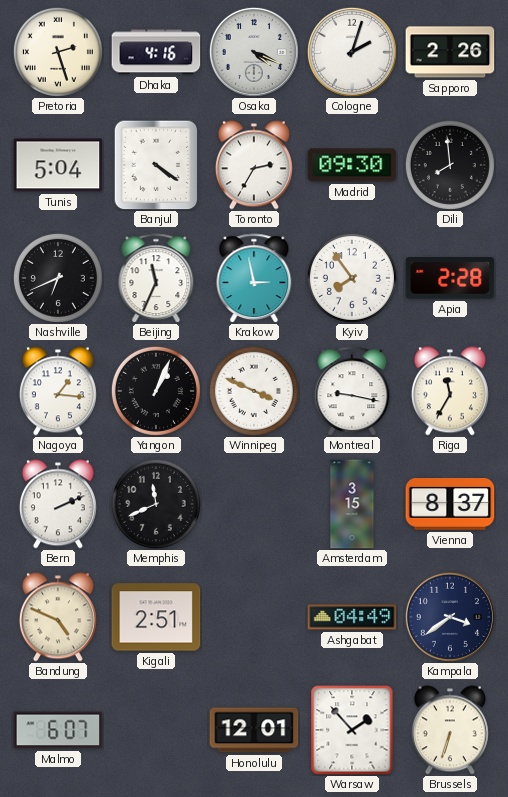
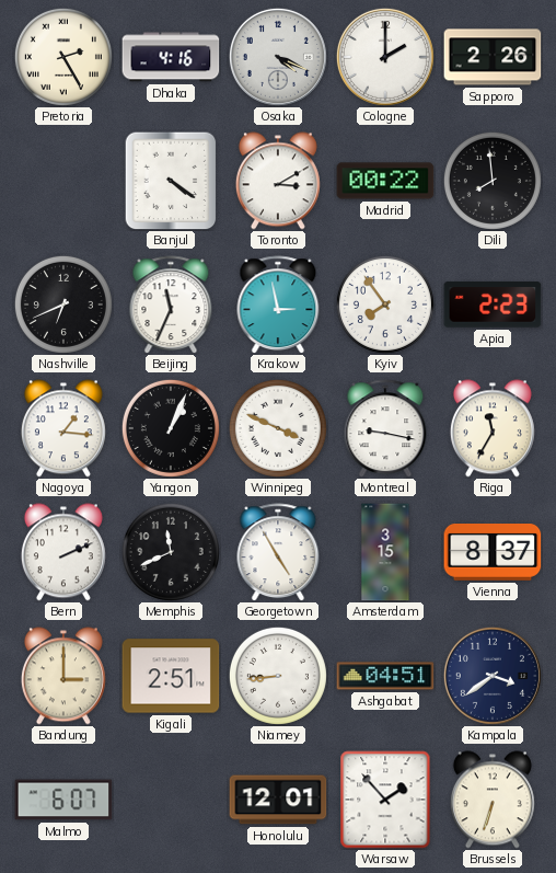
Pretoria: 2:27 -> 2:25
Cologne: 2:03 -> 2:00
Tunis: 5:04 -> none
Toronto: 2:35 -> 3:10
Madrid: 09:30 -> 00:22
Apia: 2:28 -> 2:23
Georgetown: none -> 4:55
Bandung: 4:49 -> 3:00
Niamey: none -> 8:44
Ashgabat: 04:49 -> 04:51
